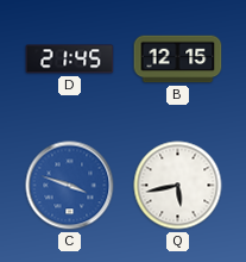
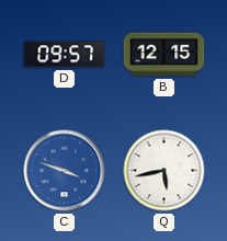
D: 21:45 -> 09:57
